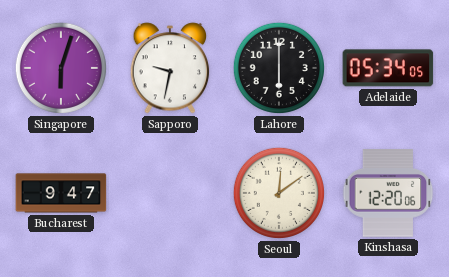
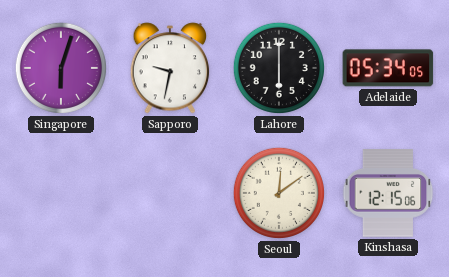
Bucharest: 9:47 -> none
Kinshasa: 12:20 -> 12:15
